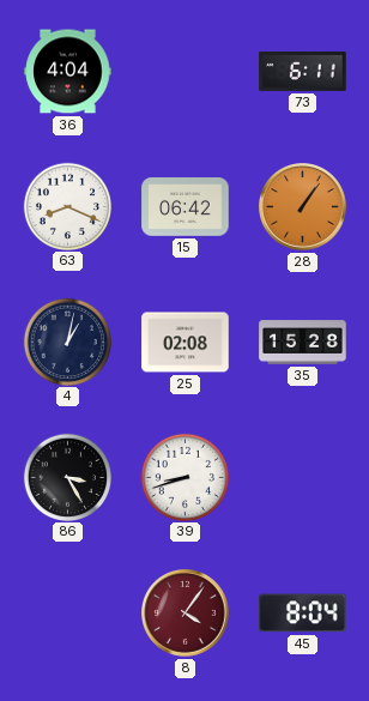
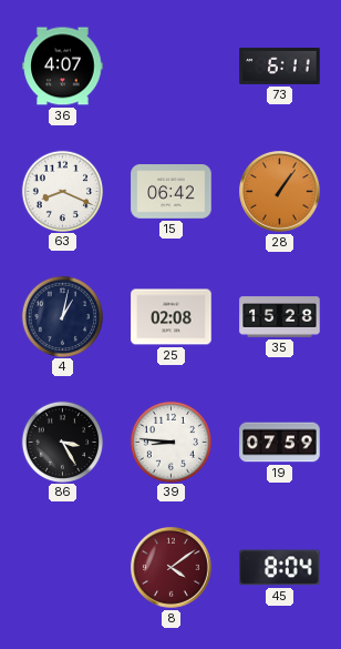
36: 4:04 -> 4:07
39: 8:42 -> 8:46
19: none -> 07:59
8: 4:06 -> 4:09
